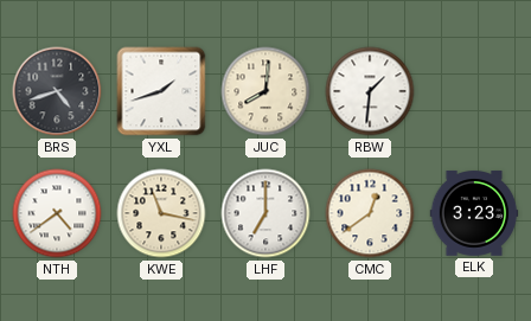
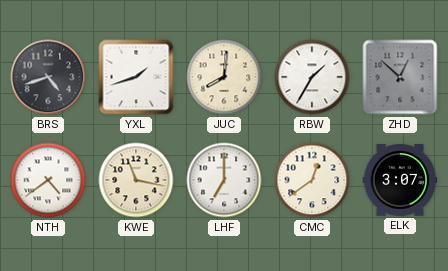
RBW: 1:31 -> 1:35
ZHD: none -> 12:52
ELK: 3:23 -> 3:07
